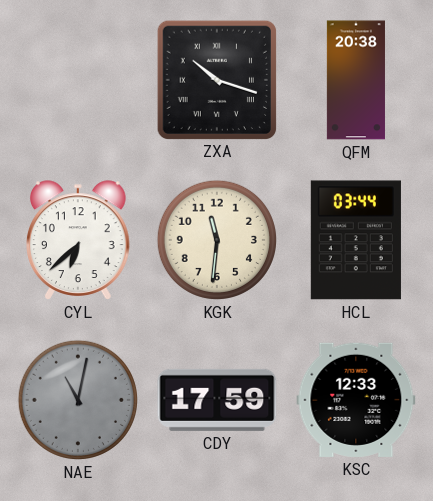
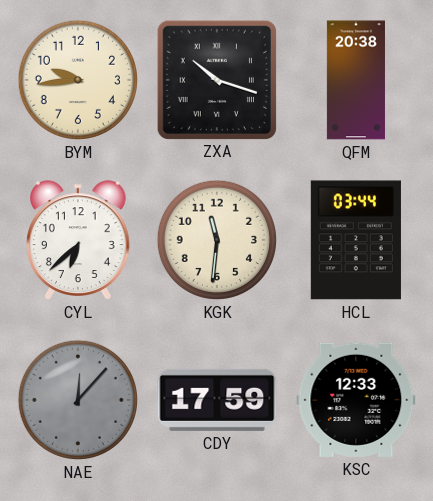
BYM: none -> 9:44
NAE: 11:02 -> 12:07
